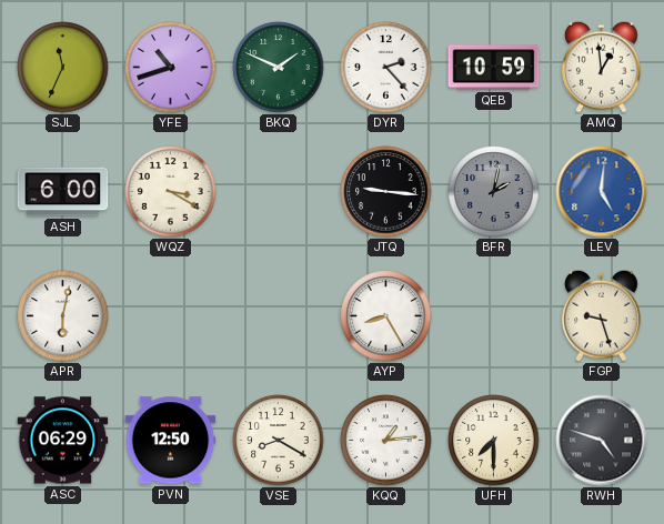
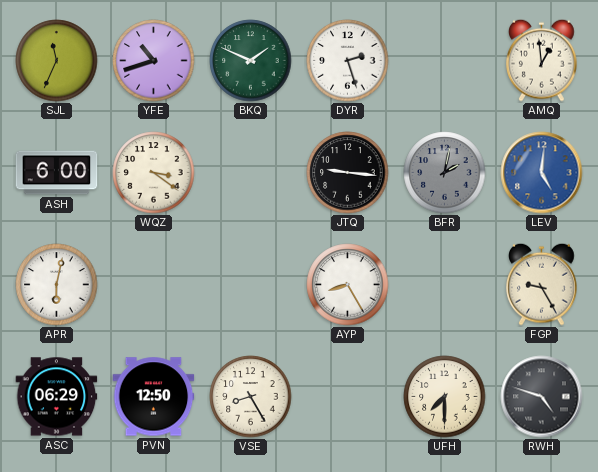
DYR: 2:23 -> 2:27
QEB: 10:59 -> none
WQZ: 3:20 -> 3:21
FGP: 9:27 -> 9:25
VSE: 8:20 -> 8:25
KQQ: 1:14 -> none
